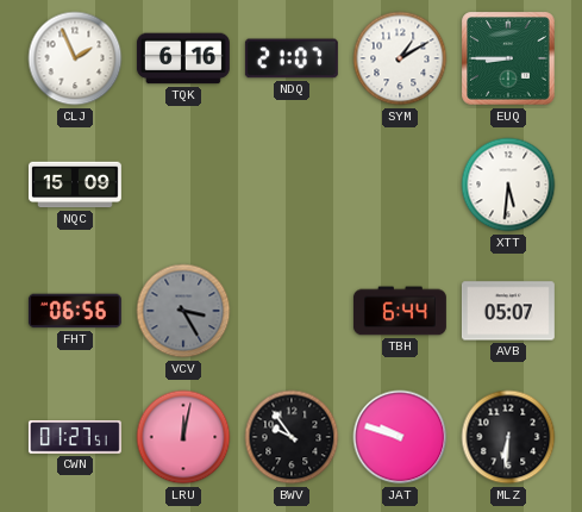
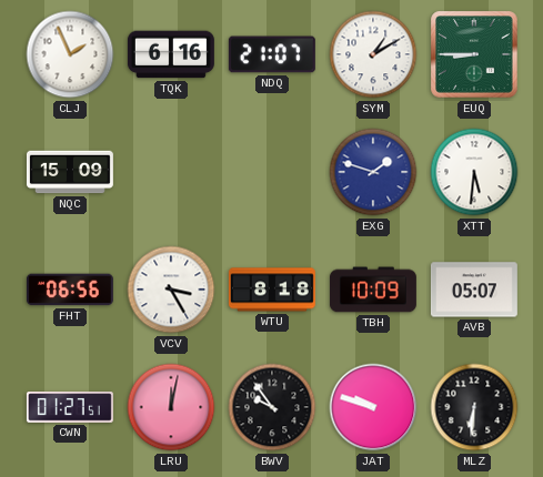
EXG: none -> 1:48
VCV dial: grey -> white
WTU: none -> 8:18
TBH: 6:44 -> 10:09
